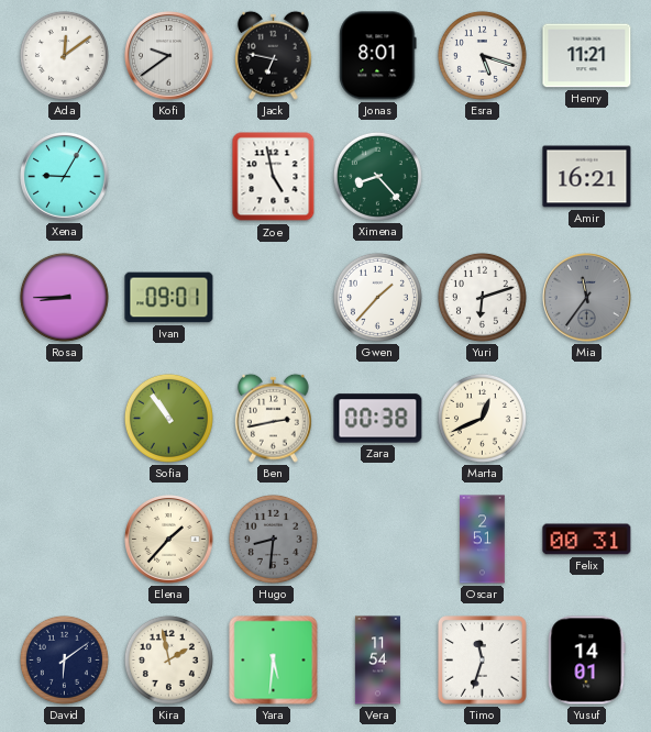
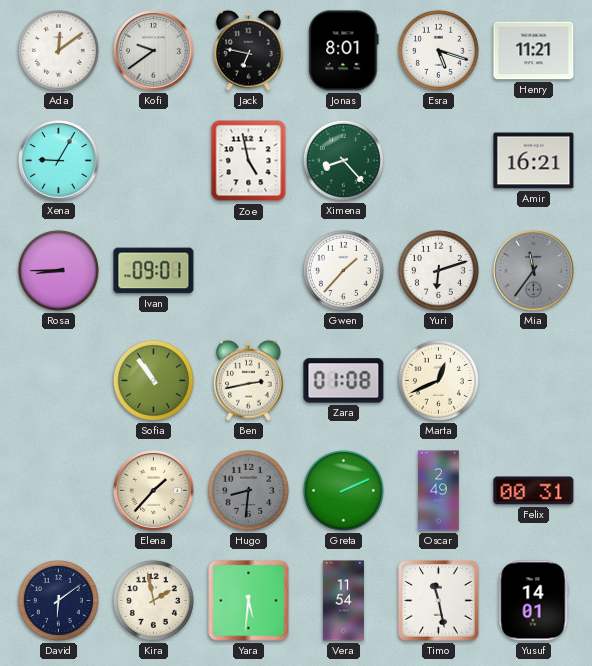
Zara: 00:38 -> 01:08
Greta: none -> 2:11
Oscar: 2:51 -> 2:49
Timo: 11:33 -> 11:28
